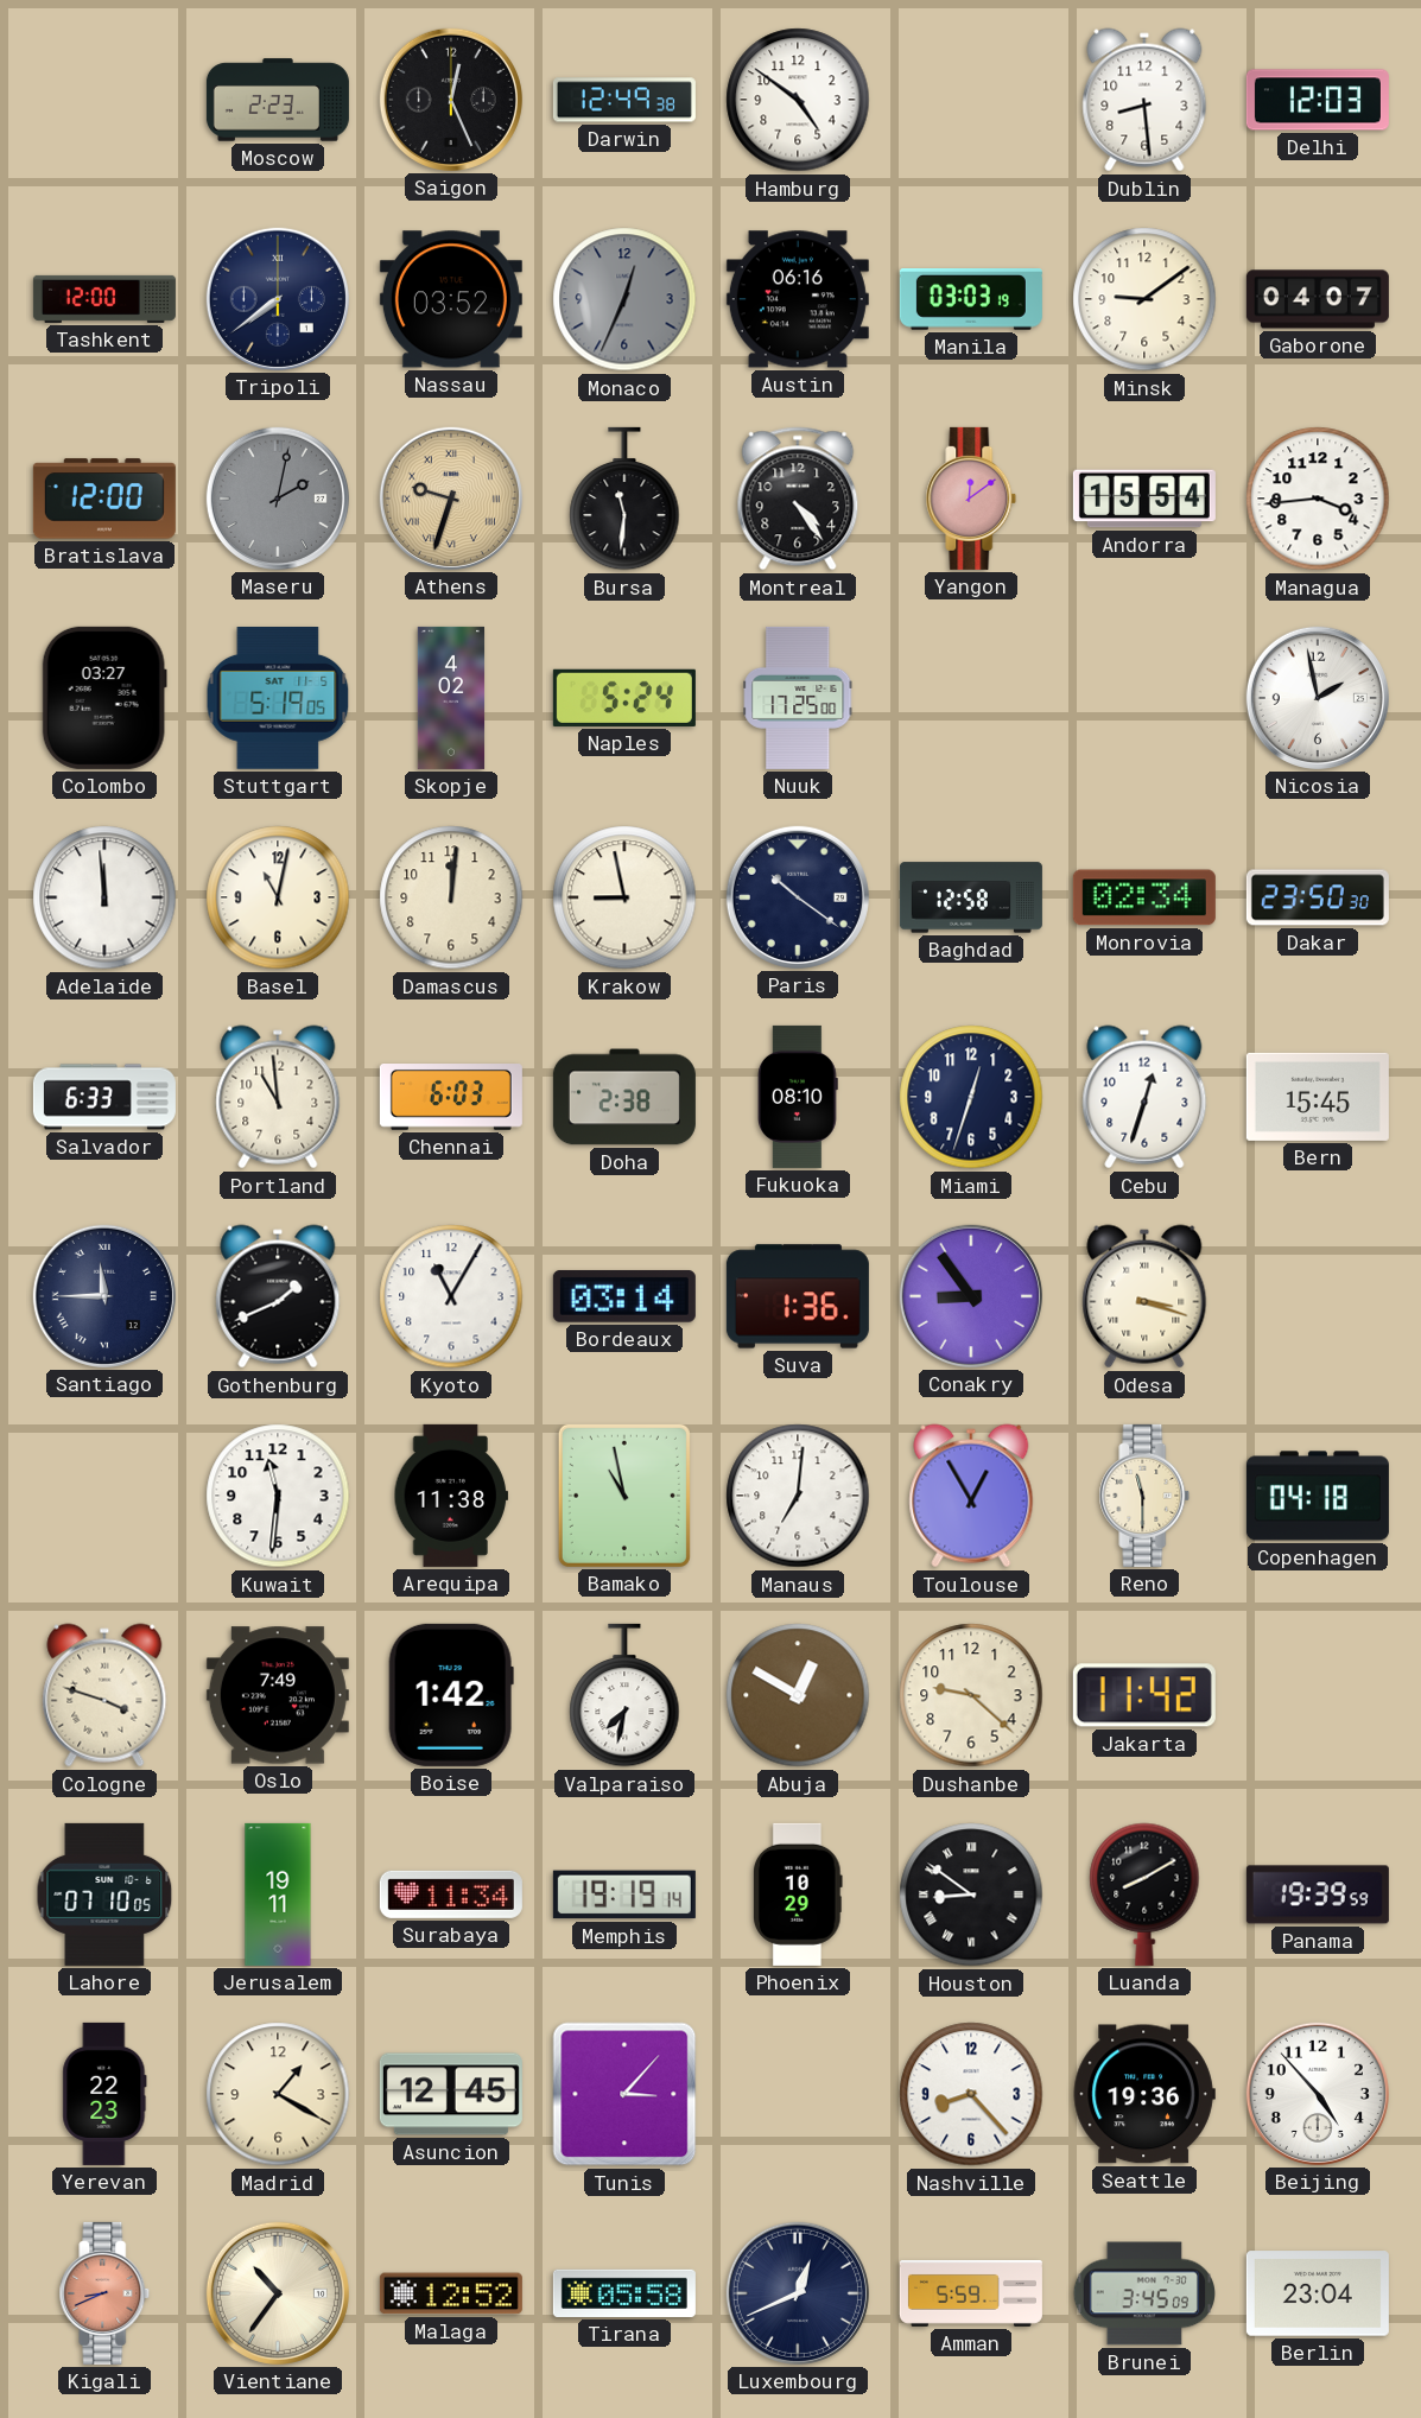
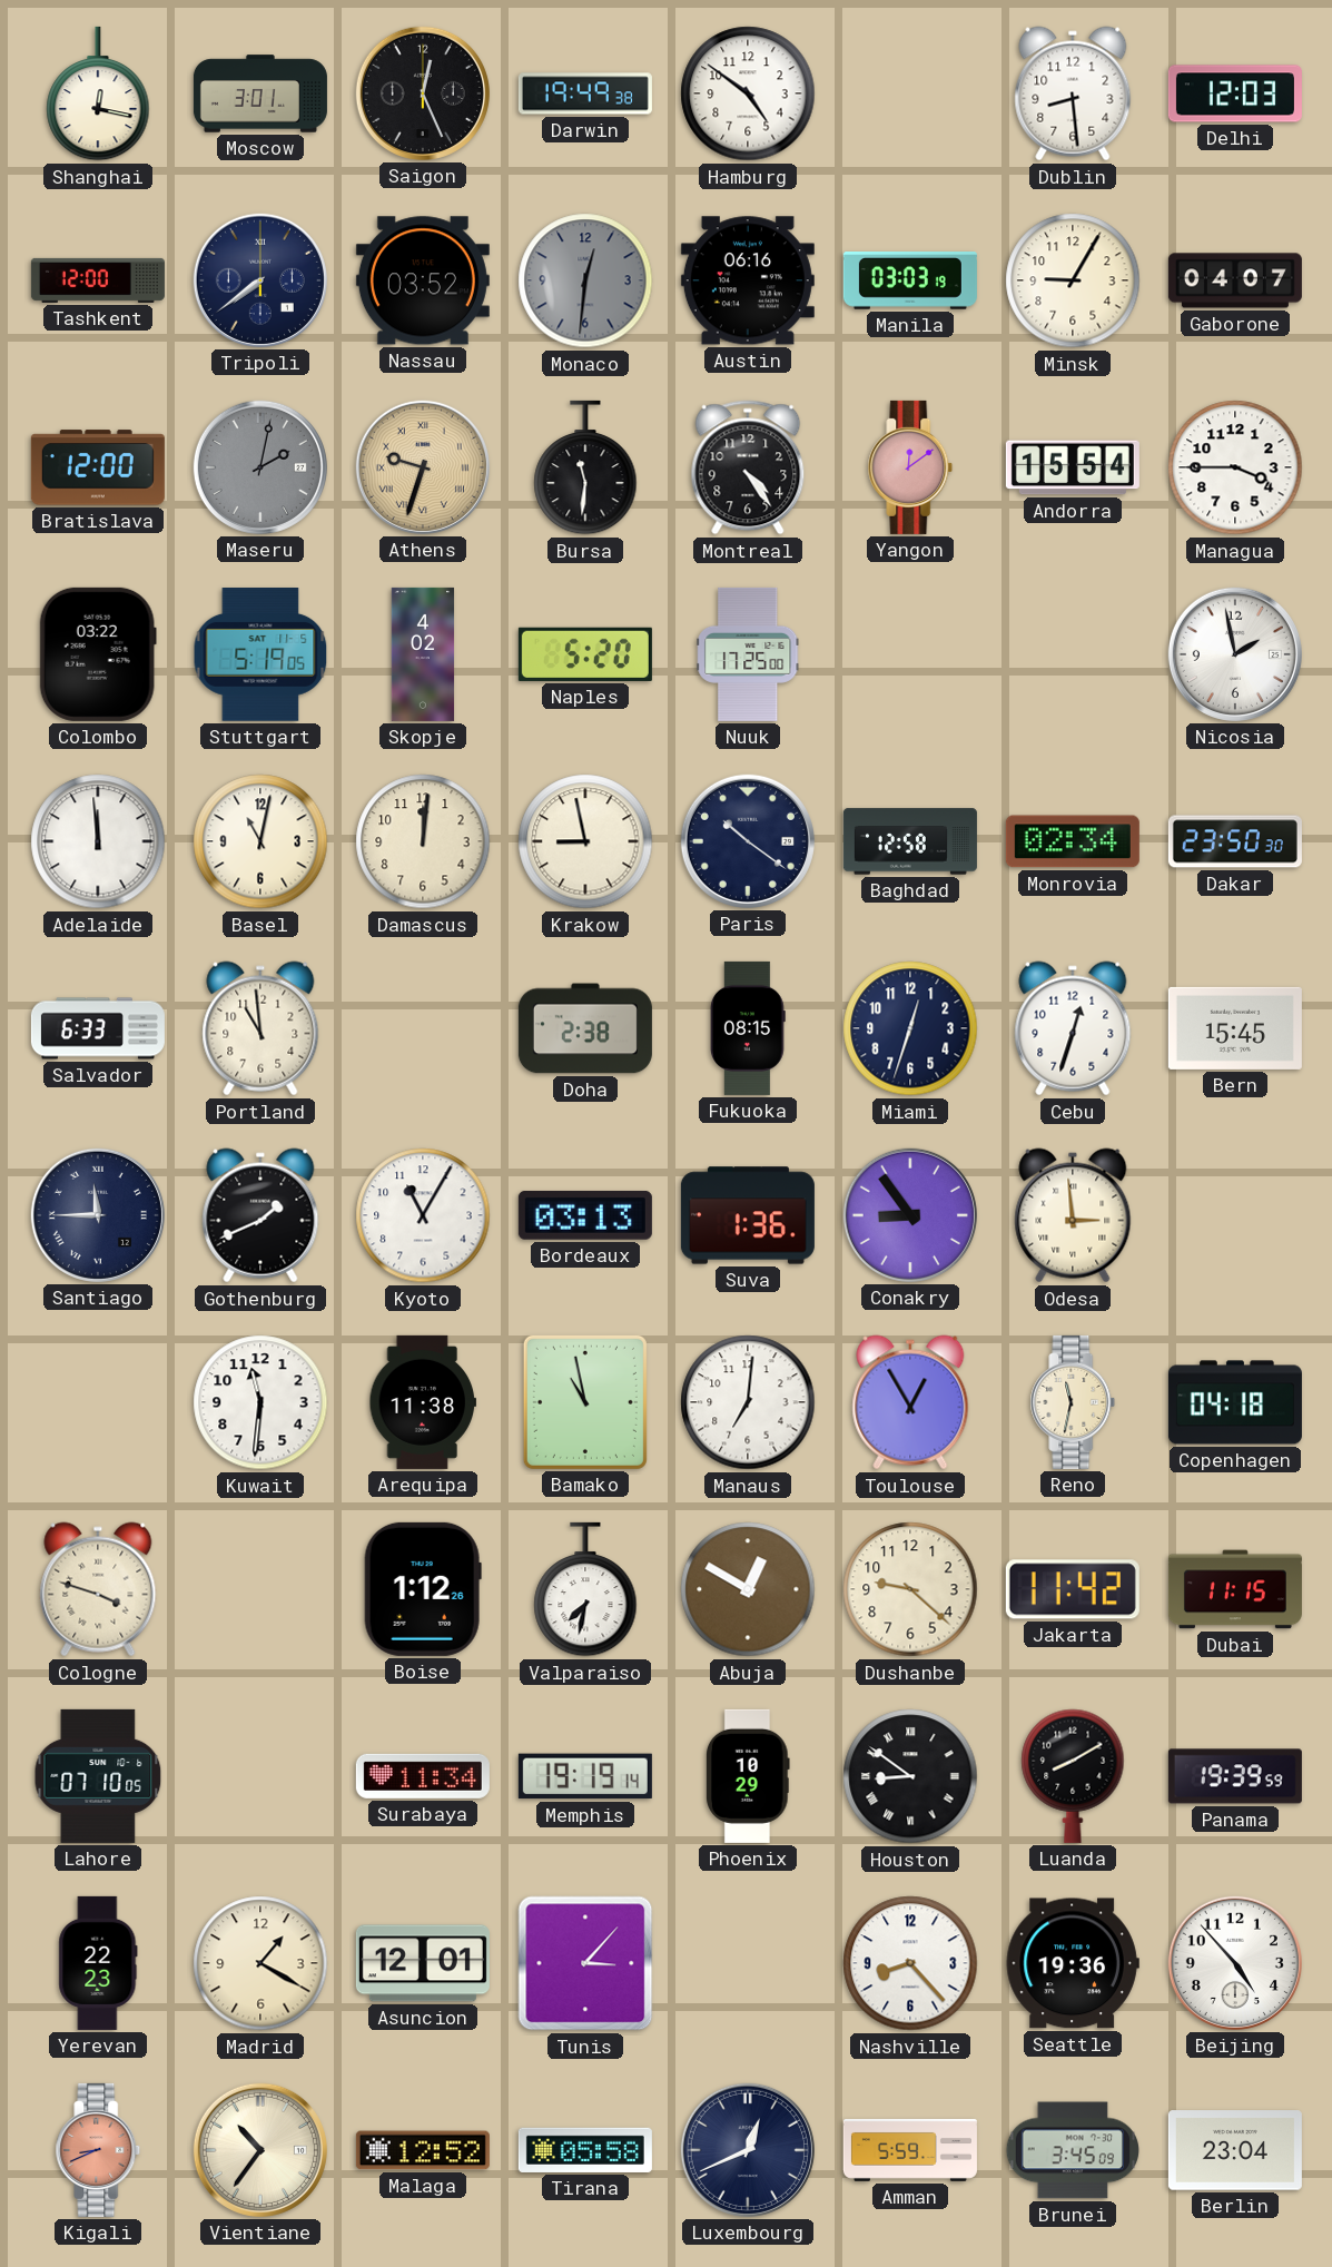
Shanghai: none -> 12:17
Moscow: 2:23 -> 3:01
Darwin: 12:49 -> 19:49
Monaco: 12:34 -> 12:31
Minsk: 9:09 -> 9:05
Managua: 3:44 -> 3:45
Colombo: 03:27 -> 03:22
Naples: 5:24 -> 5:20
Chennai: 6:03 -> none
Fukuoka: 08:10 -> 08:15
Bordeaux: 03:14 -> 03:13
Odesa: 3:18 -> 2:59
Reno: 11:30 -> 11:32
Oslo: 7:49 -> none
Boise: 1:42 -> 1:12
Dubai: none -> 11:15
Jerusalem: 19:11 -> none
Asuncion: 12:45 -> 12:01
